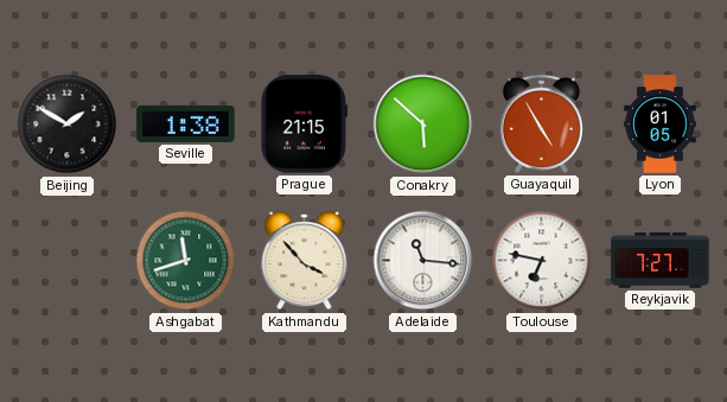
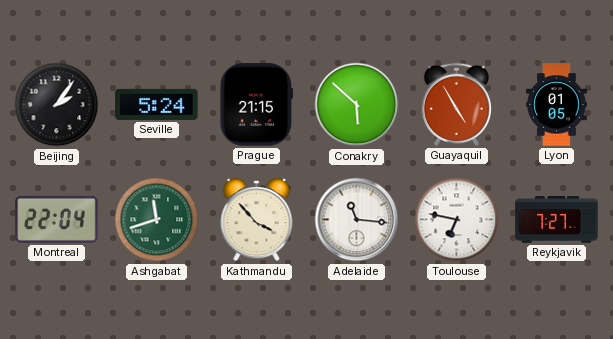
Beijing: 1:50 -> 2:06
Seville: 1:38 -> 5:24
Montreal: none -> 22:04
